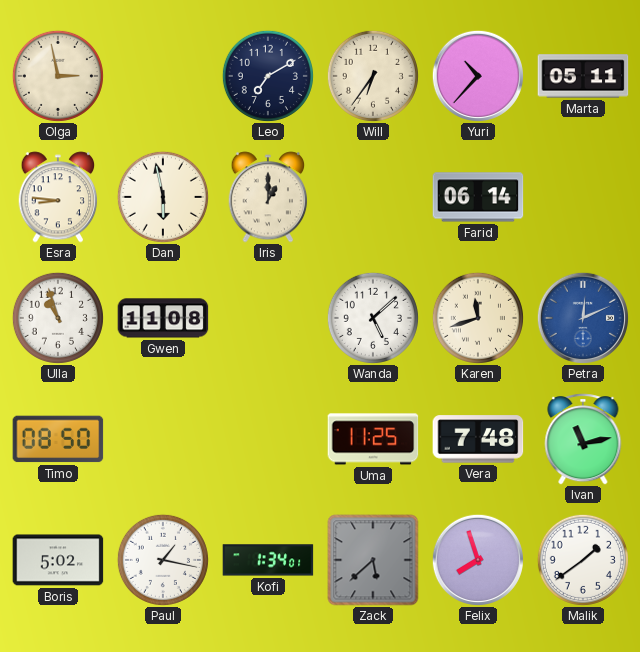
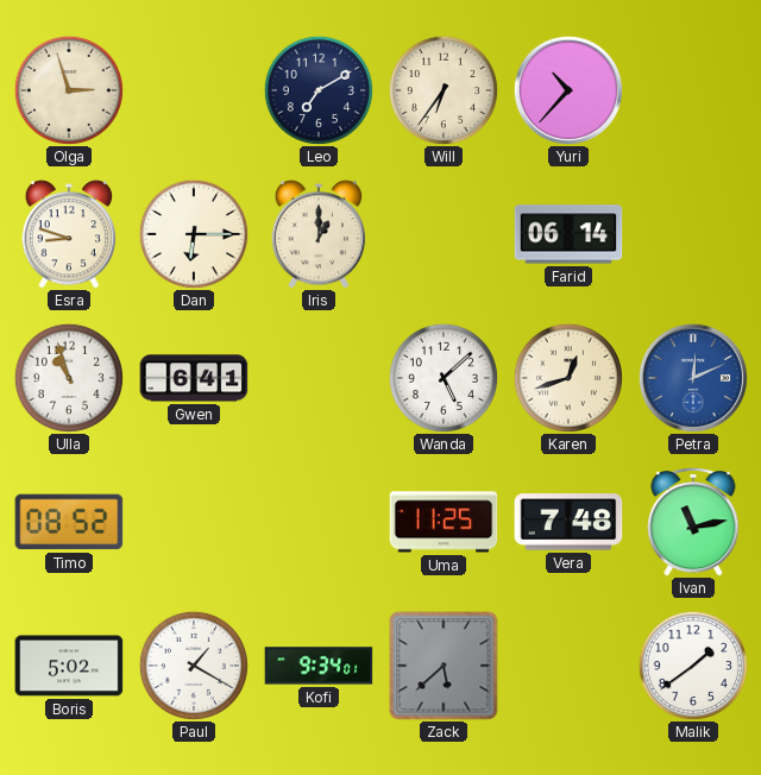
Olga: 2:58 -> 2:57
Marta: 05:11 -> none
Esra: 8:46 -> 8:48
Dan: 5:58 -> 6:15
Gwen: 11:08 -> 6:41
Karen: 11:42 -> 12:42
Timo: 08:50 -> 08:52
Paul: 1:17 -> 1:20
Kofi: 1:34 -> 9:34
Felix: 7:57 -> none
